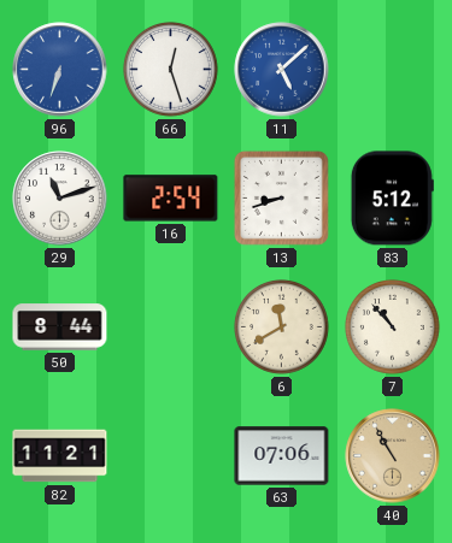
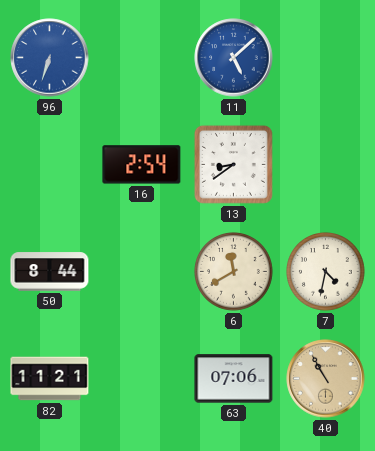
66: 12:27 -> none
29: 11:12 -> none
13: 8:42 -> 8:39
83: 5:12 -> none
7: 10:53 -> 4:32
